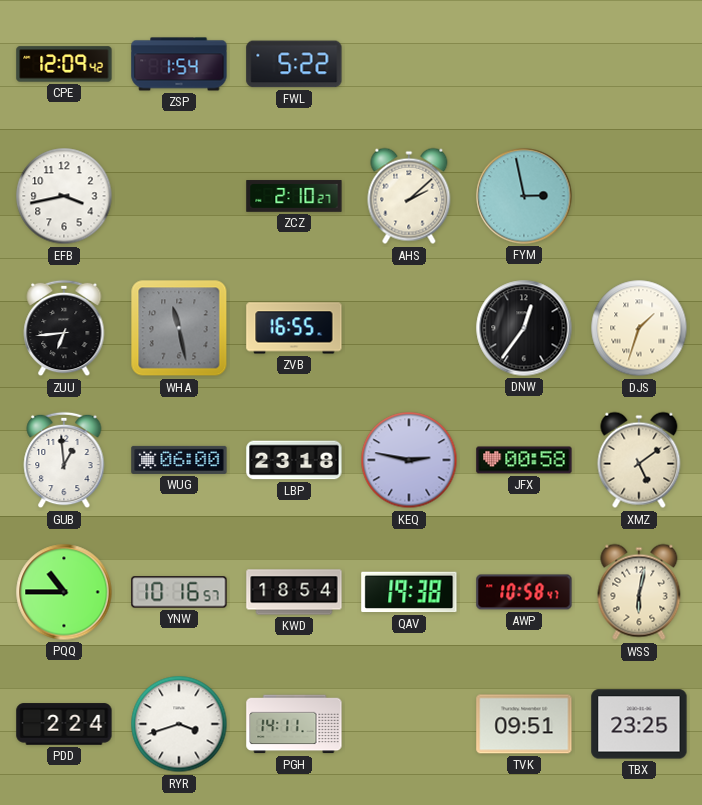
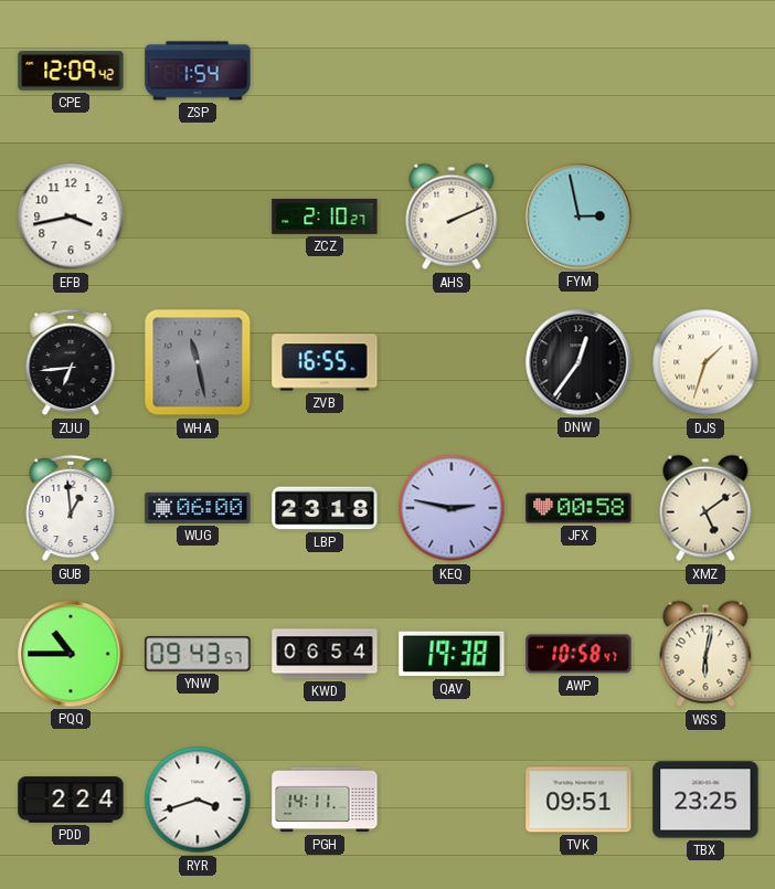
FWL: 5:22 -> none
AHS: 2:08 -> 2:11
YNW: 10:16 -> 09:43
KWD: 18:54 -> 06:54
